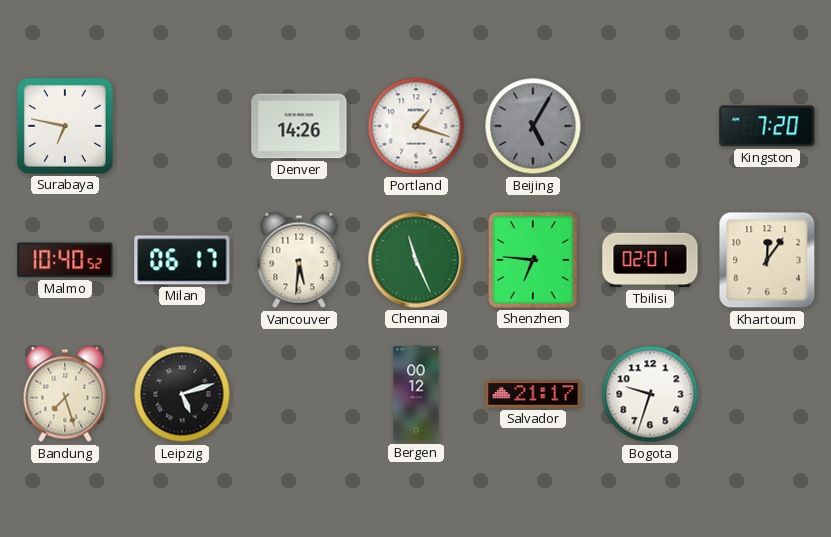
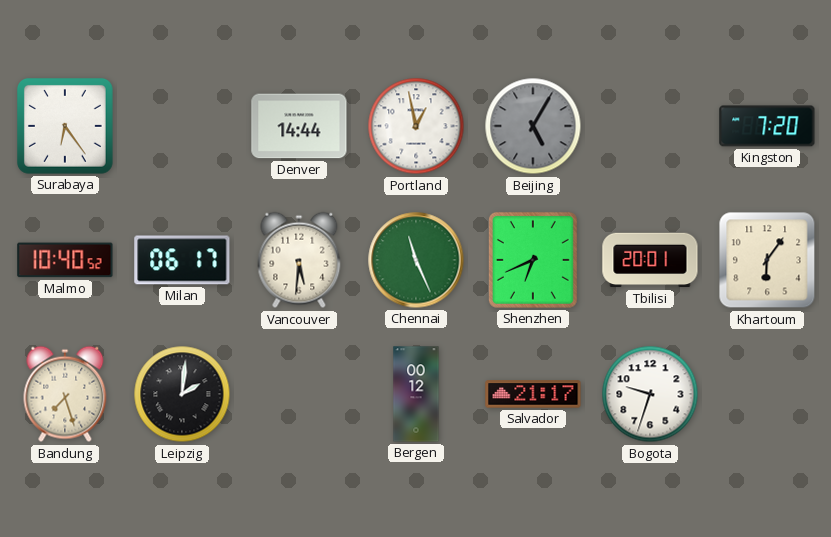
Surabaya: 6:47 -> 6:24
Denver: 14:26 -> 14:44
Portland: 1:18 -> 12:58
Shenzhen: 6:46 -> 6:41
Tbilisi: 02:01 -> 20:01
Khartoum: 12:06 -> 6:06
Leipzig: 5:12 -> 2:01
